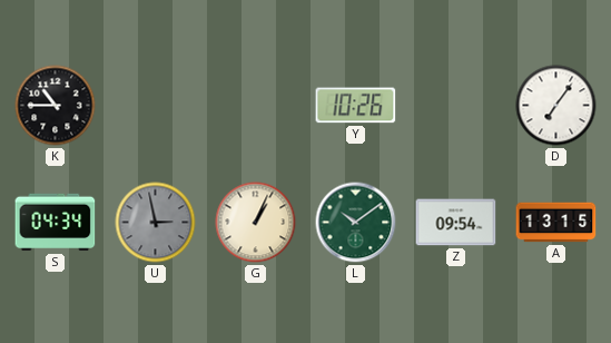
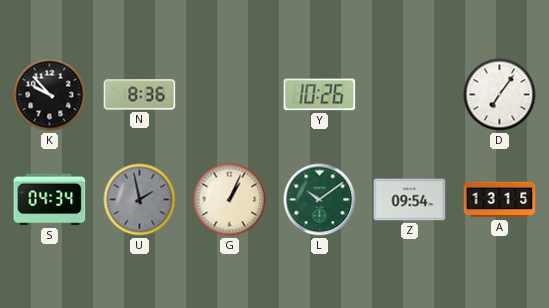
K: 10:45 -> 9:53
N: none -> 8:36
U: 2:58 -> 1:58
